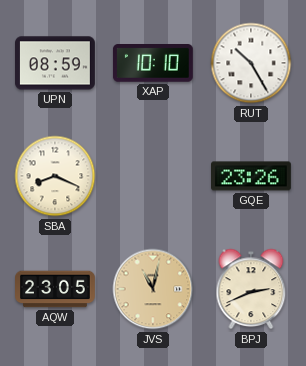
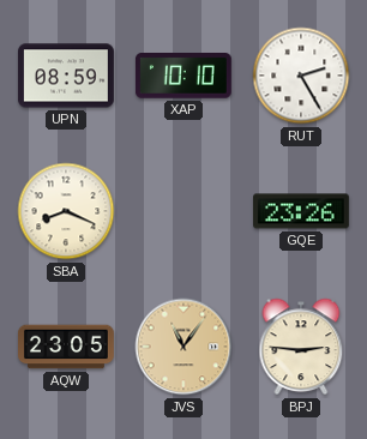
RUT: 10:25 -> 2:25
JVS: 11:02 -> 11:06
BPJ: 2:41 -> 2:46
